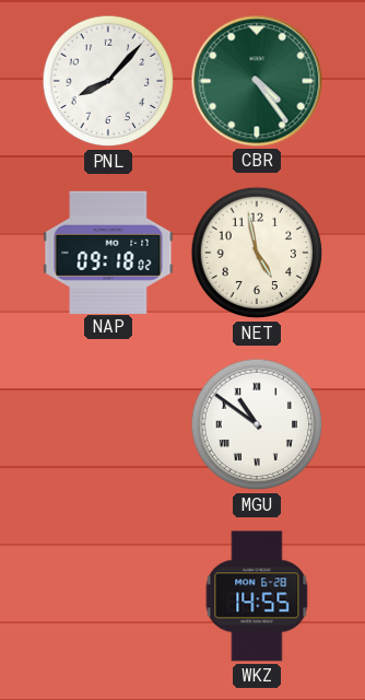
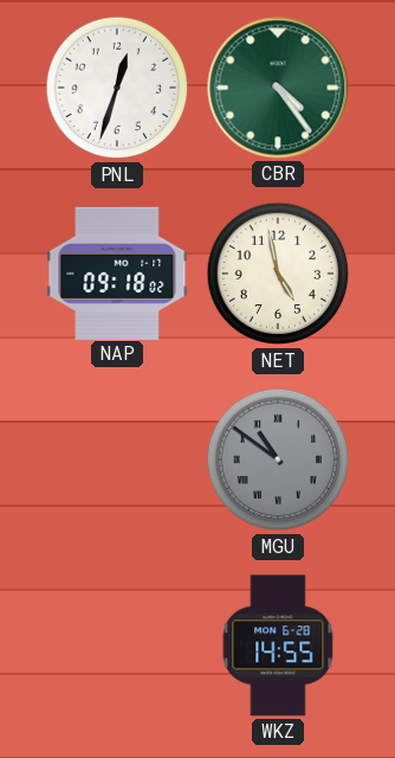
PNL: 8:07 -> 12:33
MGU dial: white -> grey
